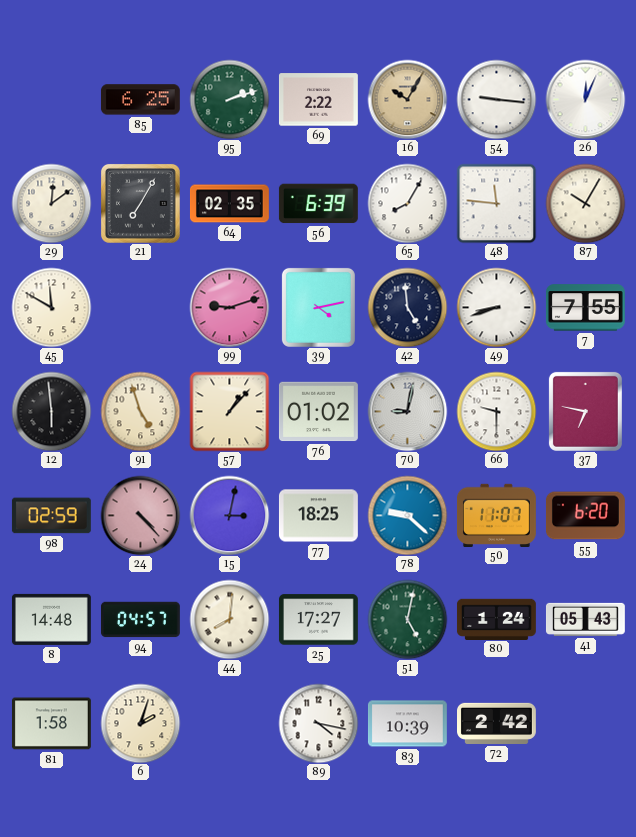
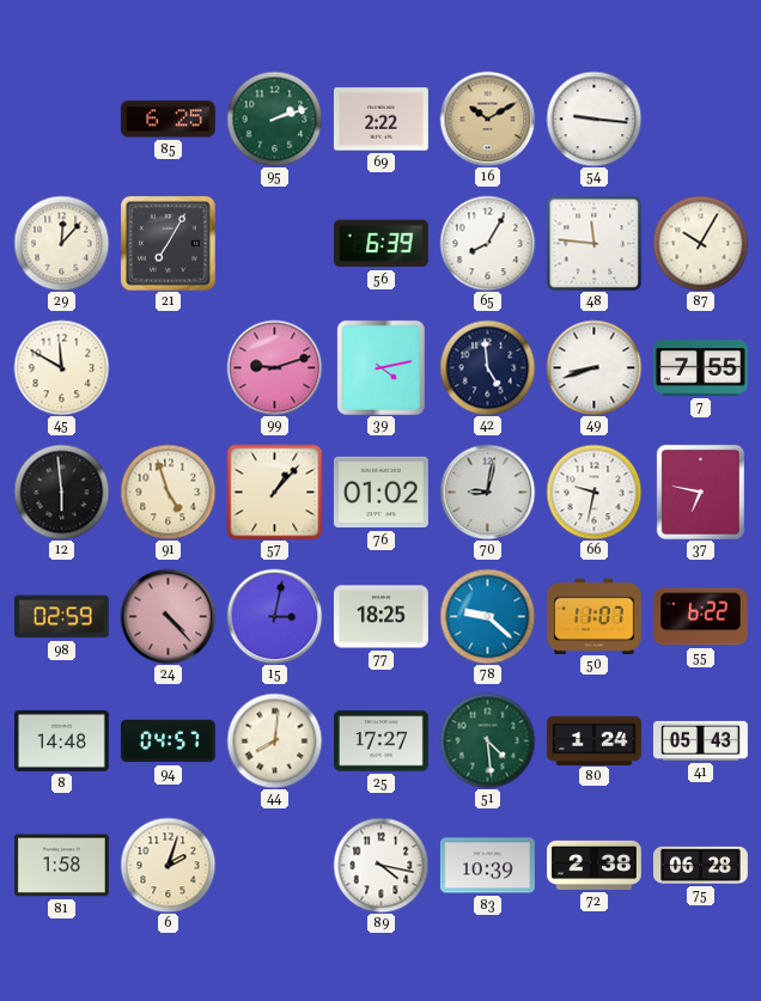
16: 10:05 -> 10:10
26: 12:04 -> none
29: 12:09 -> 12:07
64: 02:35 -> none
66: 9:30 -> 9:32
55: 6:20 -> 6:22
51: 5:02 -> 4:29
72: 2:42 -> 2:38
75: none -> 06:28
